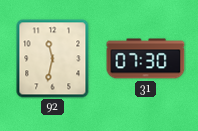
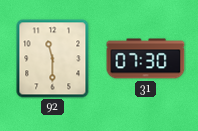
92: 11:32 -> 11:30
